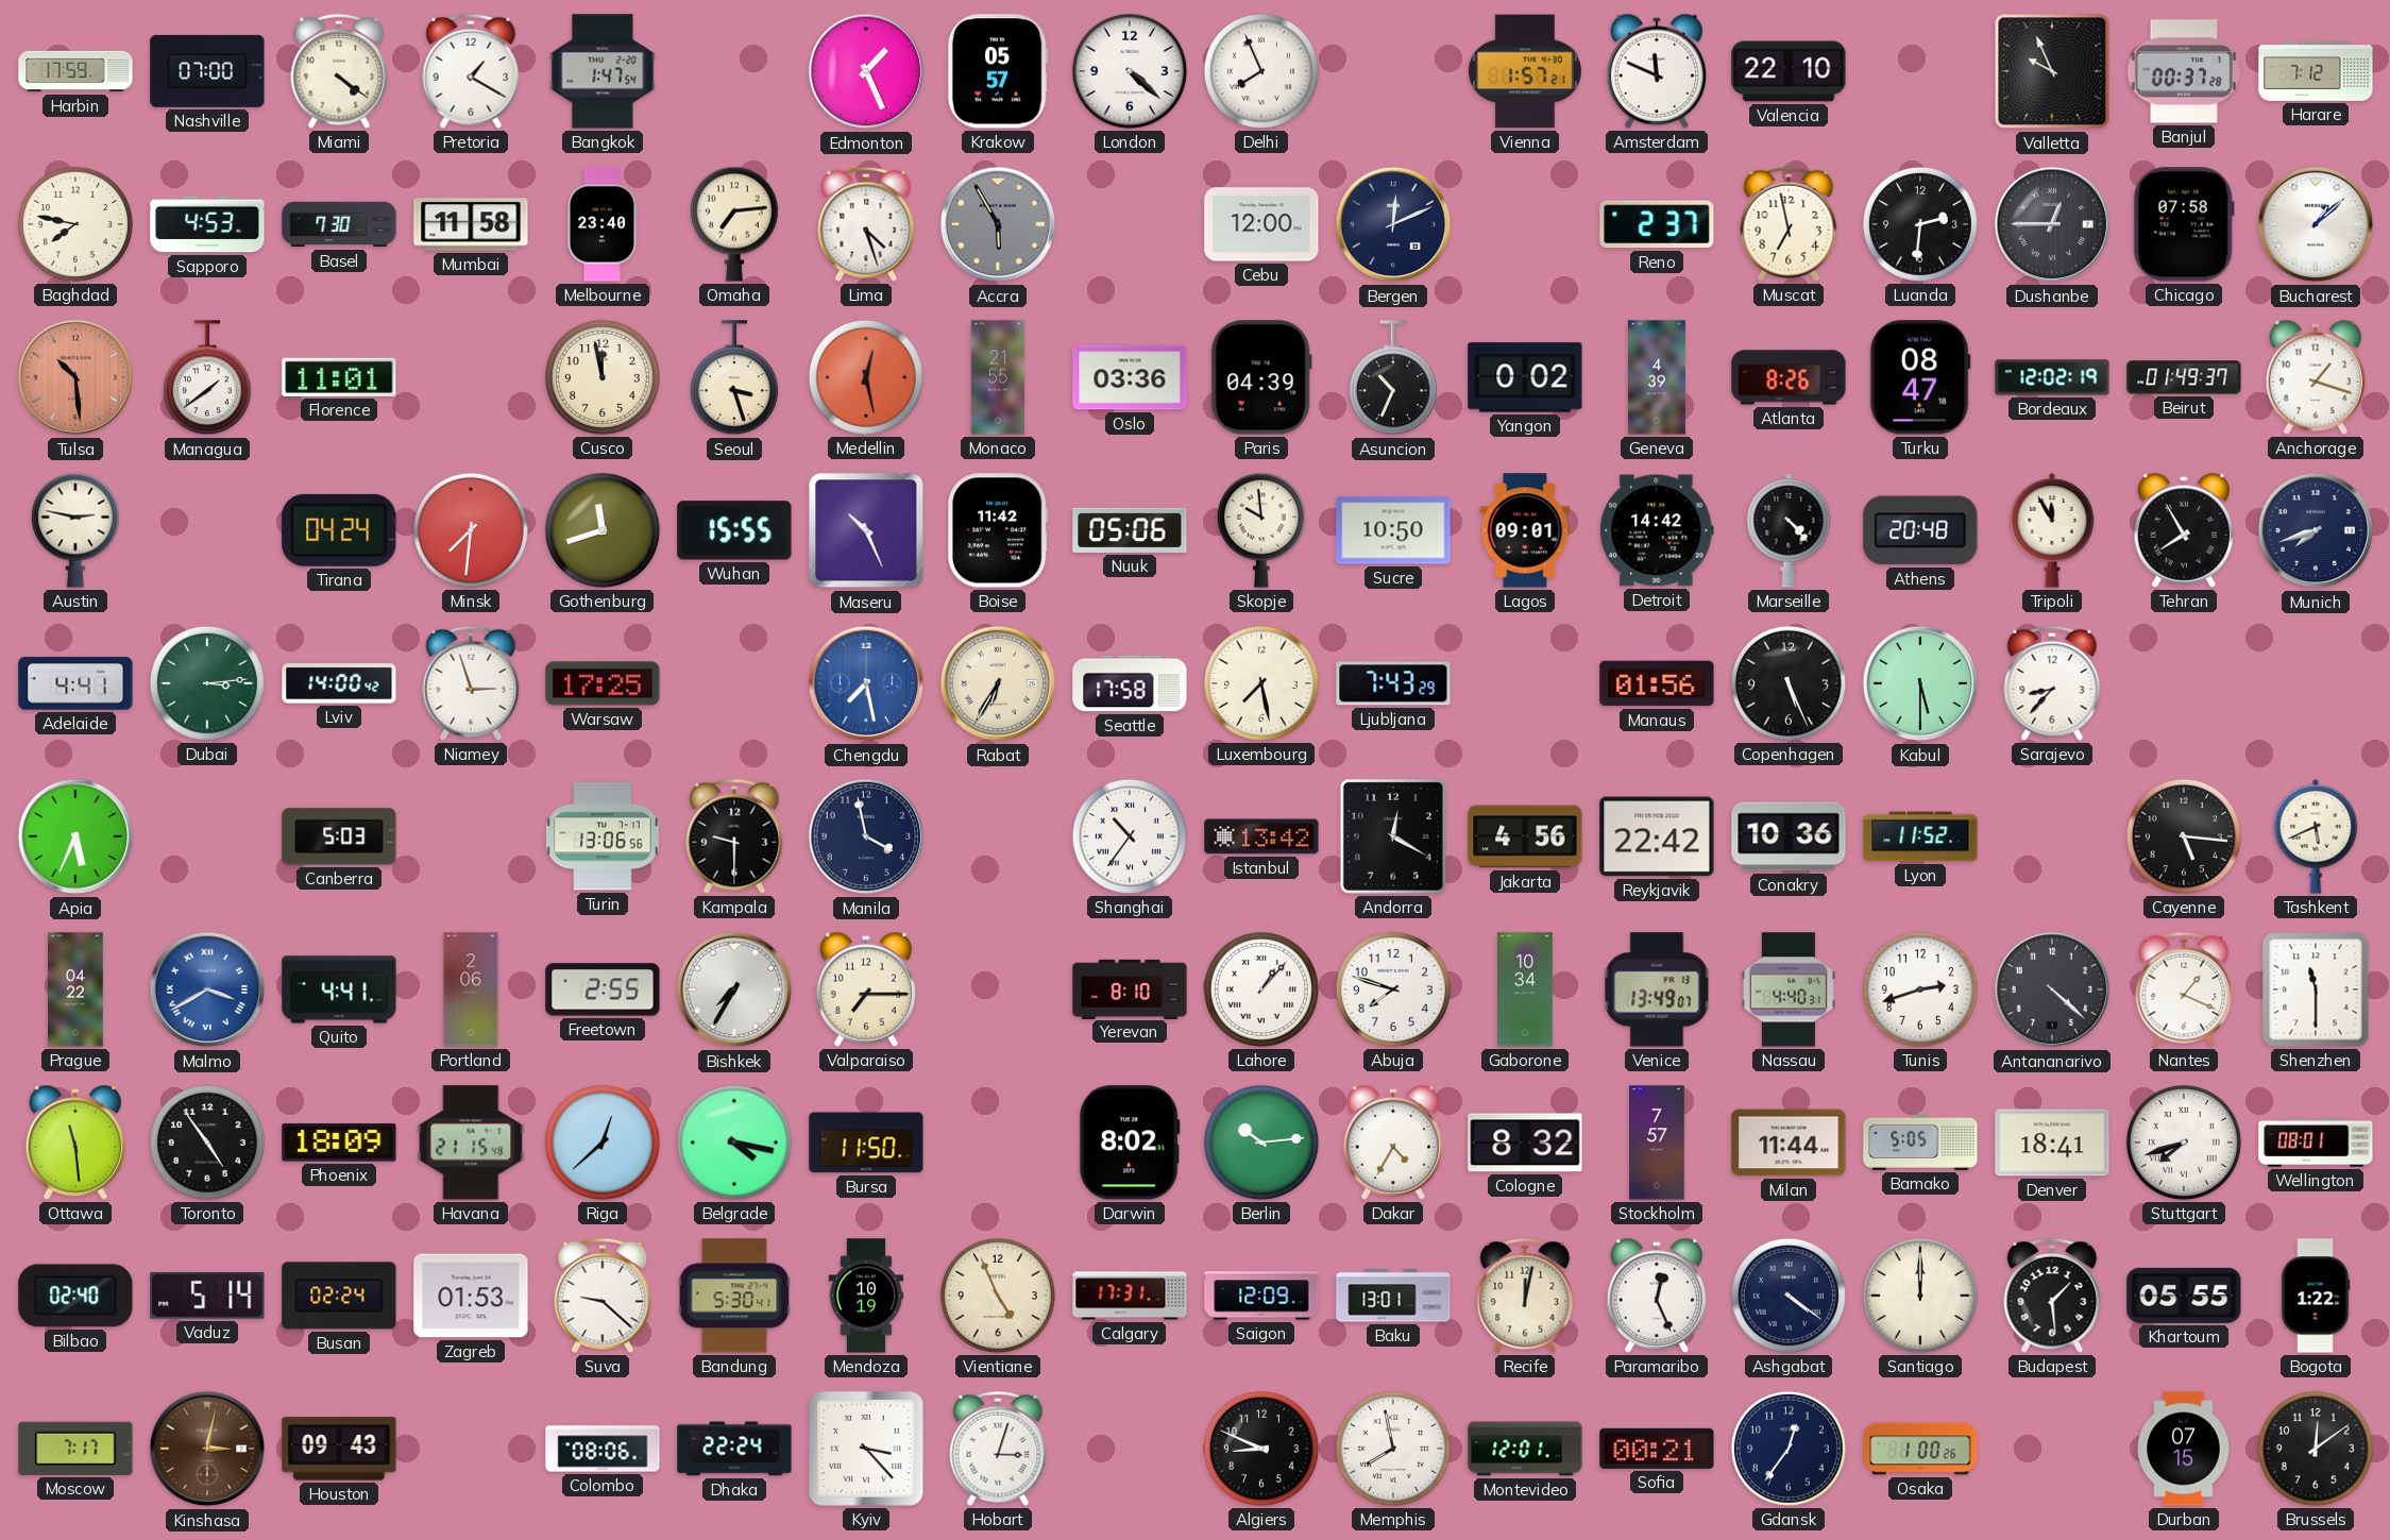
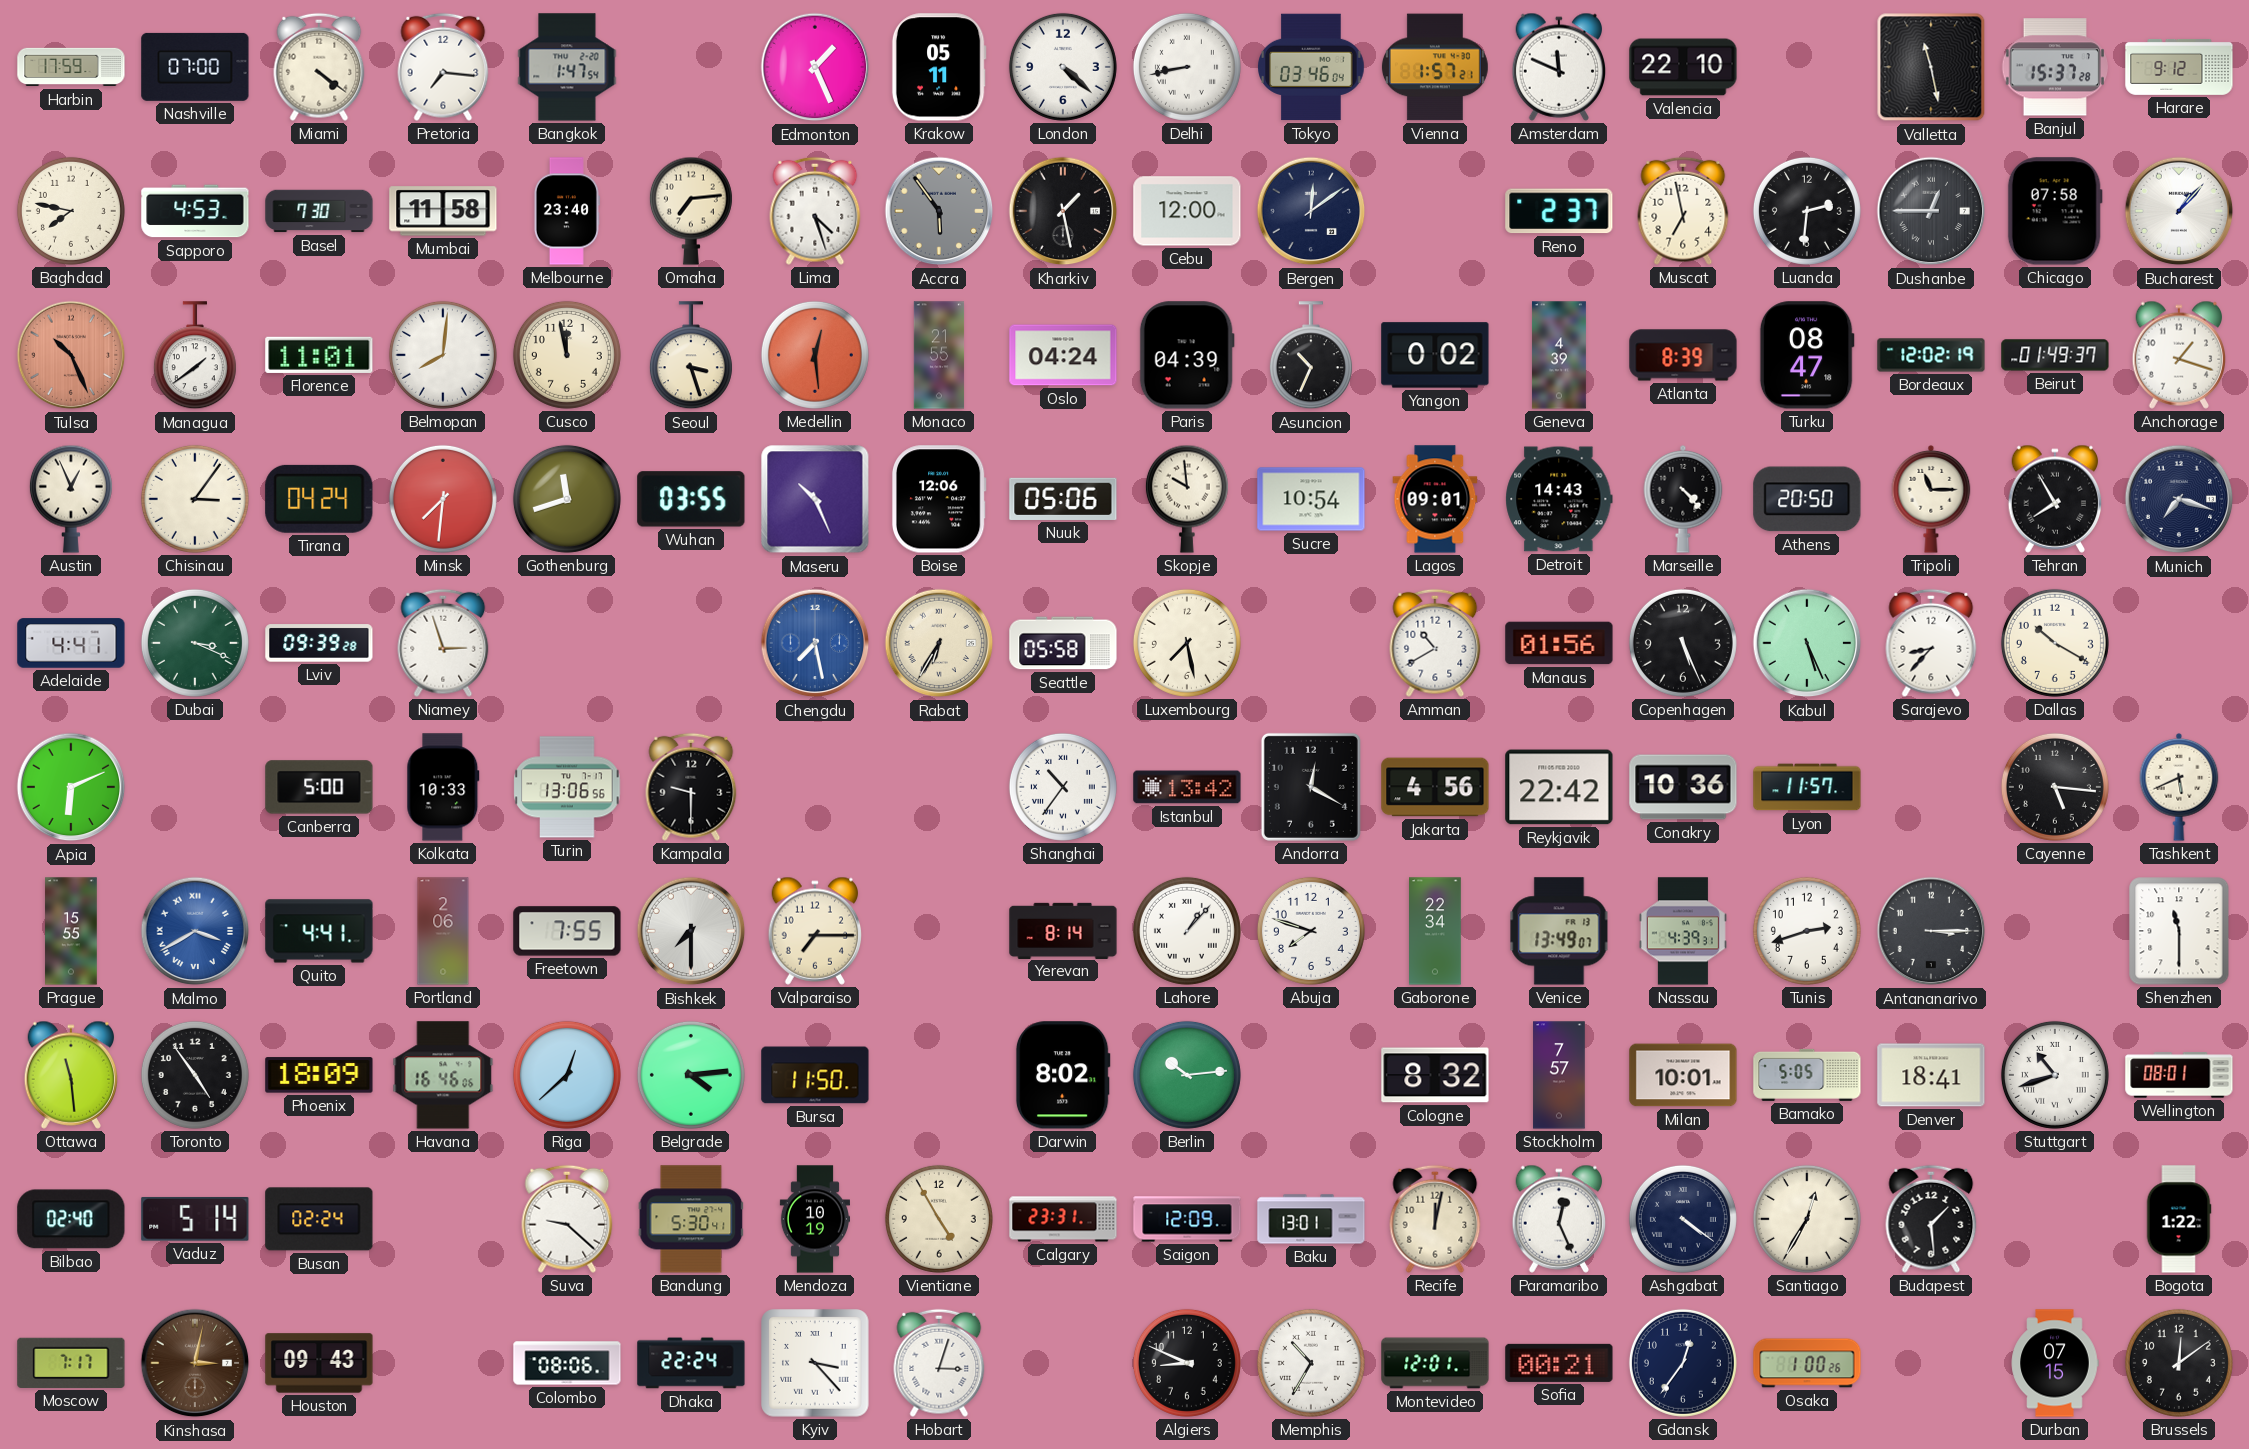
Pretoria: 1:20 -> 7:16
Krakow: 05:57 -> 05:11
Delhi: 7:56 -> 8:43
Tokyo: none -> 03:46
Valletta: 9:56 -> 11:28
Banjul: 00:37 -> 15:37
Harare: 7:12 -> 9:12
Accra: 5:55 -> 5:54
Kharkiv: none -> 1:28
Bergen: 12:11 -> 12:09
Bucharest: 1:08 -> 1:07
Tulsa: 10:29 -> 10:26
Belmopan: none -> 8:01
Medellin: 12:28 -> 12:29
Oslo: 03:36 -> 04:24
Atlanta: 8:26 -> 8:39
Austin: 2:47 -> 12:56
Chisinau: none -> 3:06
Wuhan: 15:55 -> 03:55
Boise: 11:42 -> 12:06
Sucre: 10:50 -> 10:54
Detroit: 14:42 -> 14:43
Athens: 20:48 -> 20:50
Tripoli: 11:55 -> 11:15
Munich: 7:42 -> 7:18
Dubai: 3:14 -> 3:19
Lviv: 14:00 -> 09:39
Warsaw: 17:25 -> none
Seattle: 17:58 -> 05:58
Ljubljana: 7:43 -> none
Amman: none -> 10:40
Kabul: 5:30 -> 5:26
Dallas: none -> 10:20
Apia: 5:34 -> 6:11
Canberra: 5:03 -> 5:00
Kolkata: none -> 10:33
Manila: 3:58 -> none
Lyon: 11:52 -> 11:57
Prague: 04:22 -> 15:55
Freetown: 2:55 -> 7:55
Bishkek: 7:35 -> 7:30
Yerevan: 8:10 -> 8:14
Gaborone: 10:34 -> 22:34
Nassau: 4:40 -> 4:39
Antananarivo: 4:22 -> 3:15
Nantes: 1:19 -> none
Havana: 21:15 -> 16:46
Belgrade: 4:17 -> 4:14
Dakar: 4:35 -> none
Milan: 11:44 -> 10:01
Stuttgart: 7:42 -> 10:42
Zagreb: 01:53 -> none
Vientiane: 4:56 -> 4:55
Calgary: 17:31 -> 23:31
Santiago: 12:00 -> 12:35
Khartoum: 05:55 -> none
Memphis: 7:58 -> 10:35
